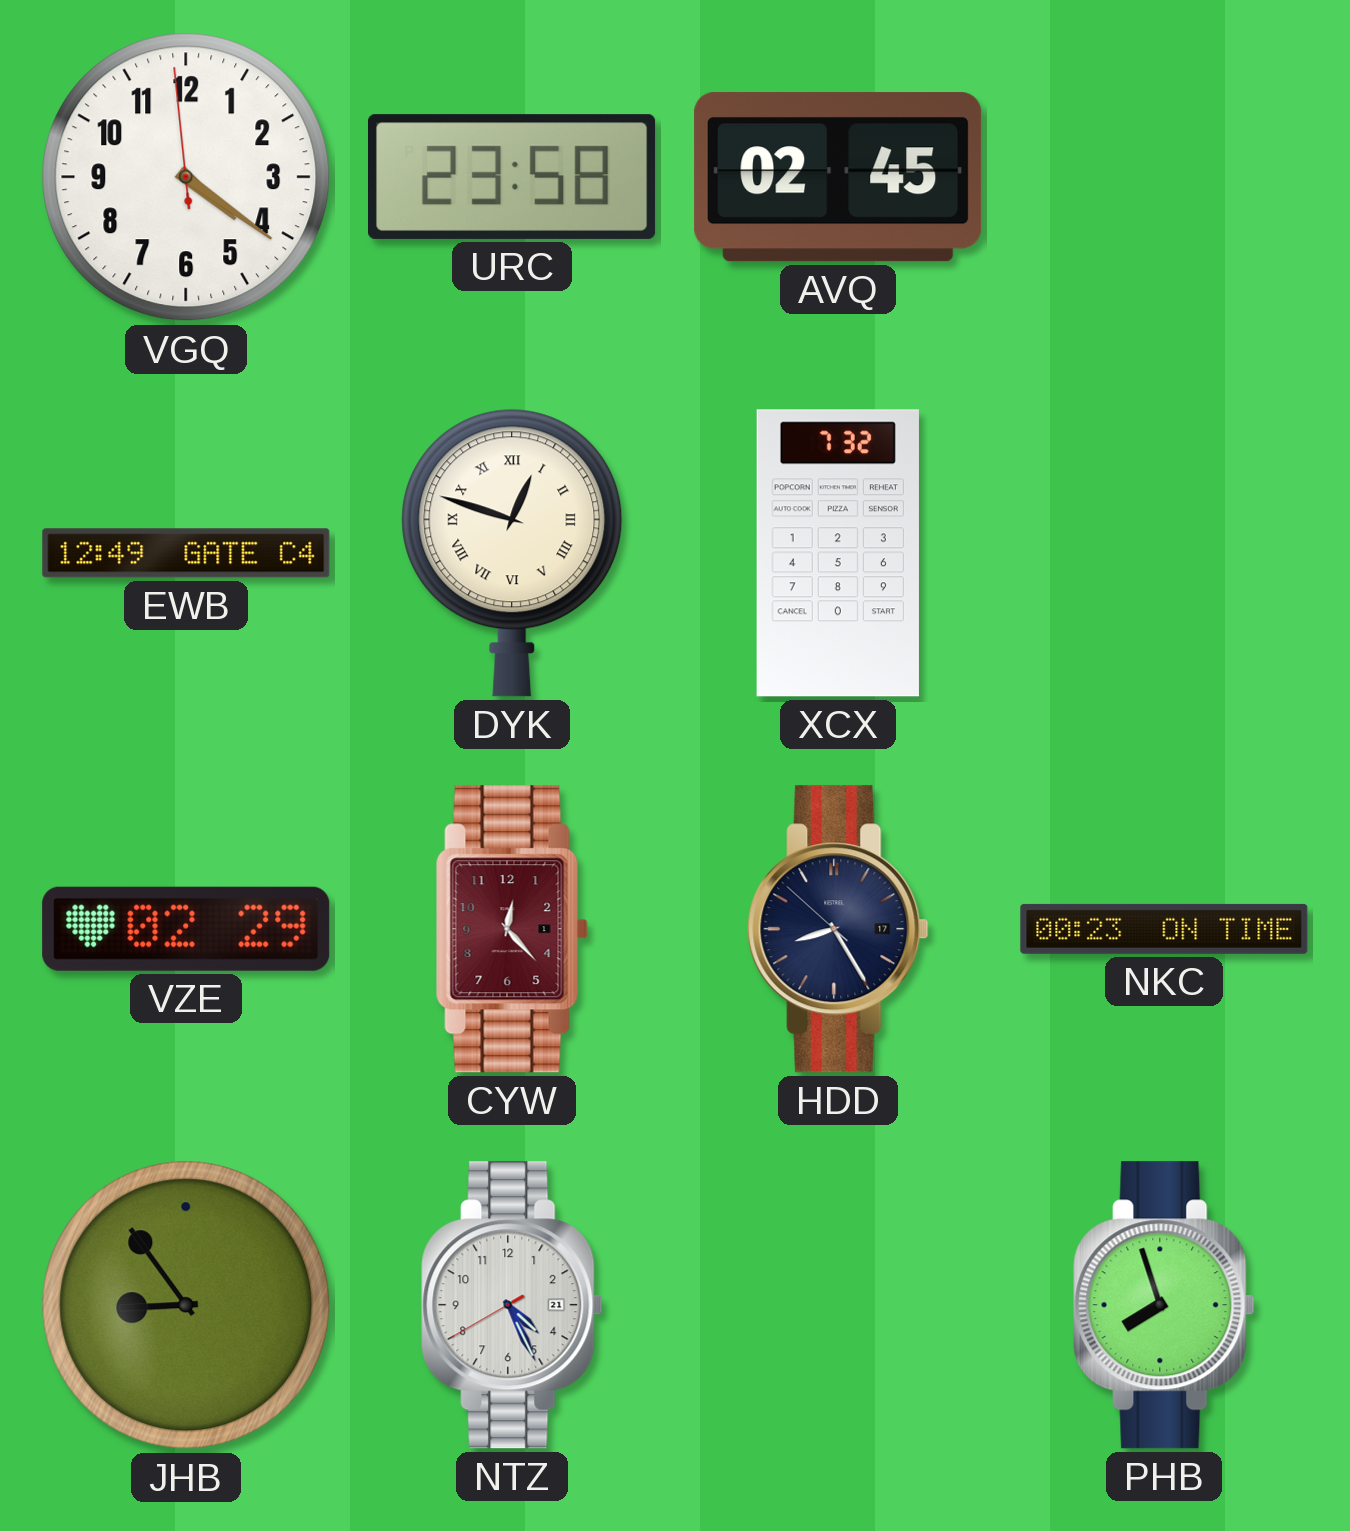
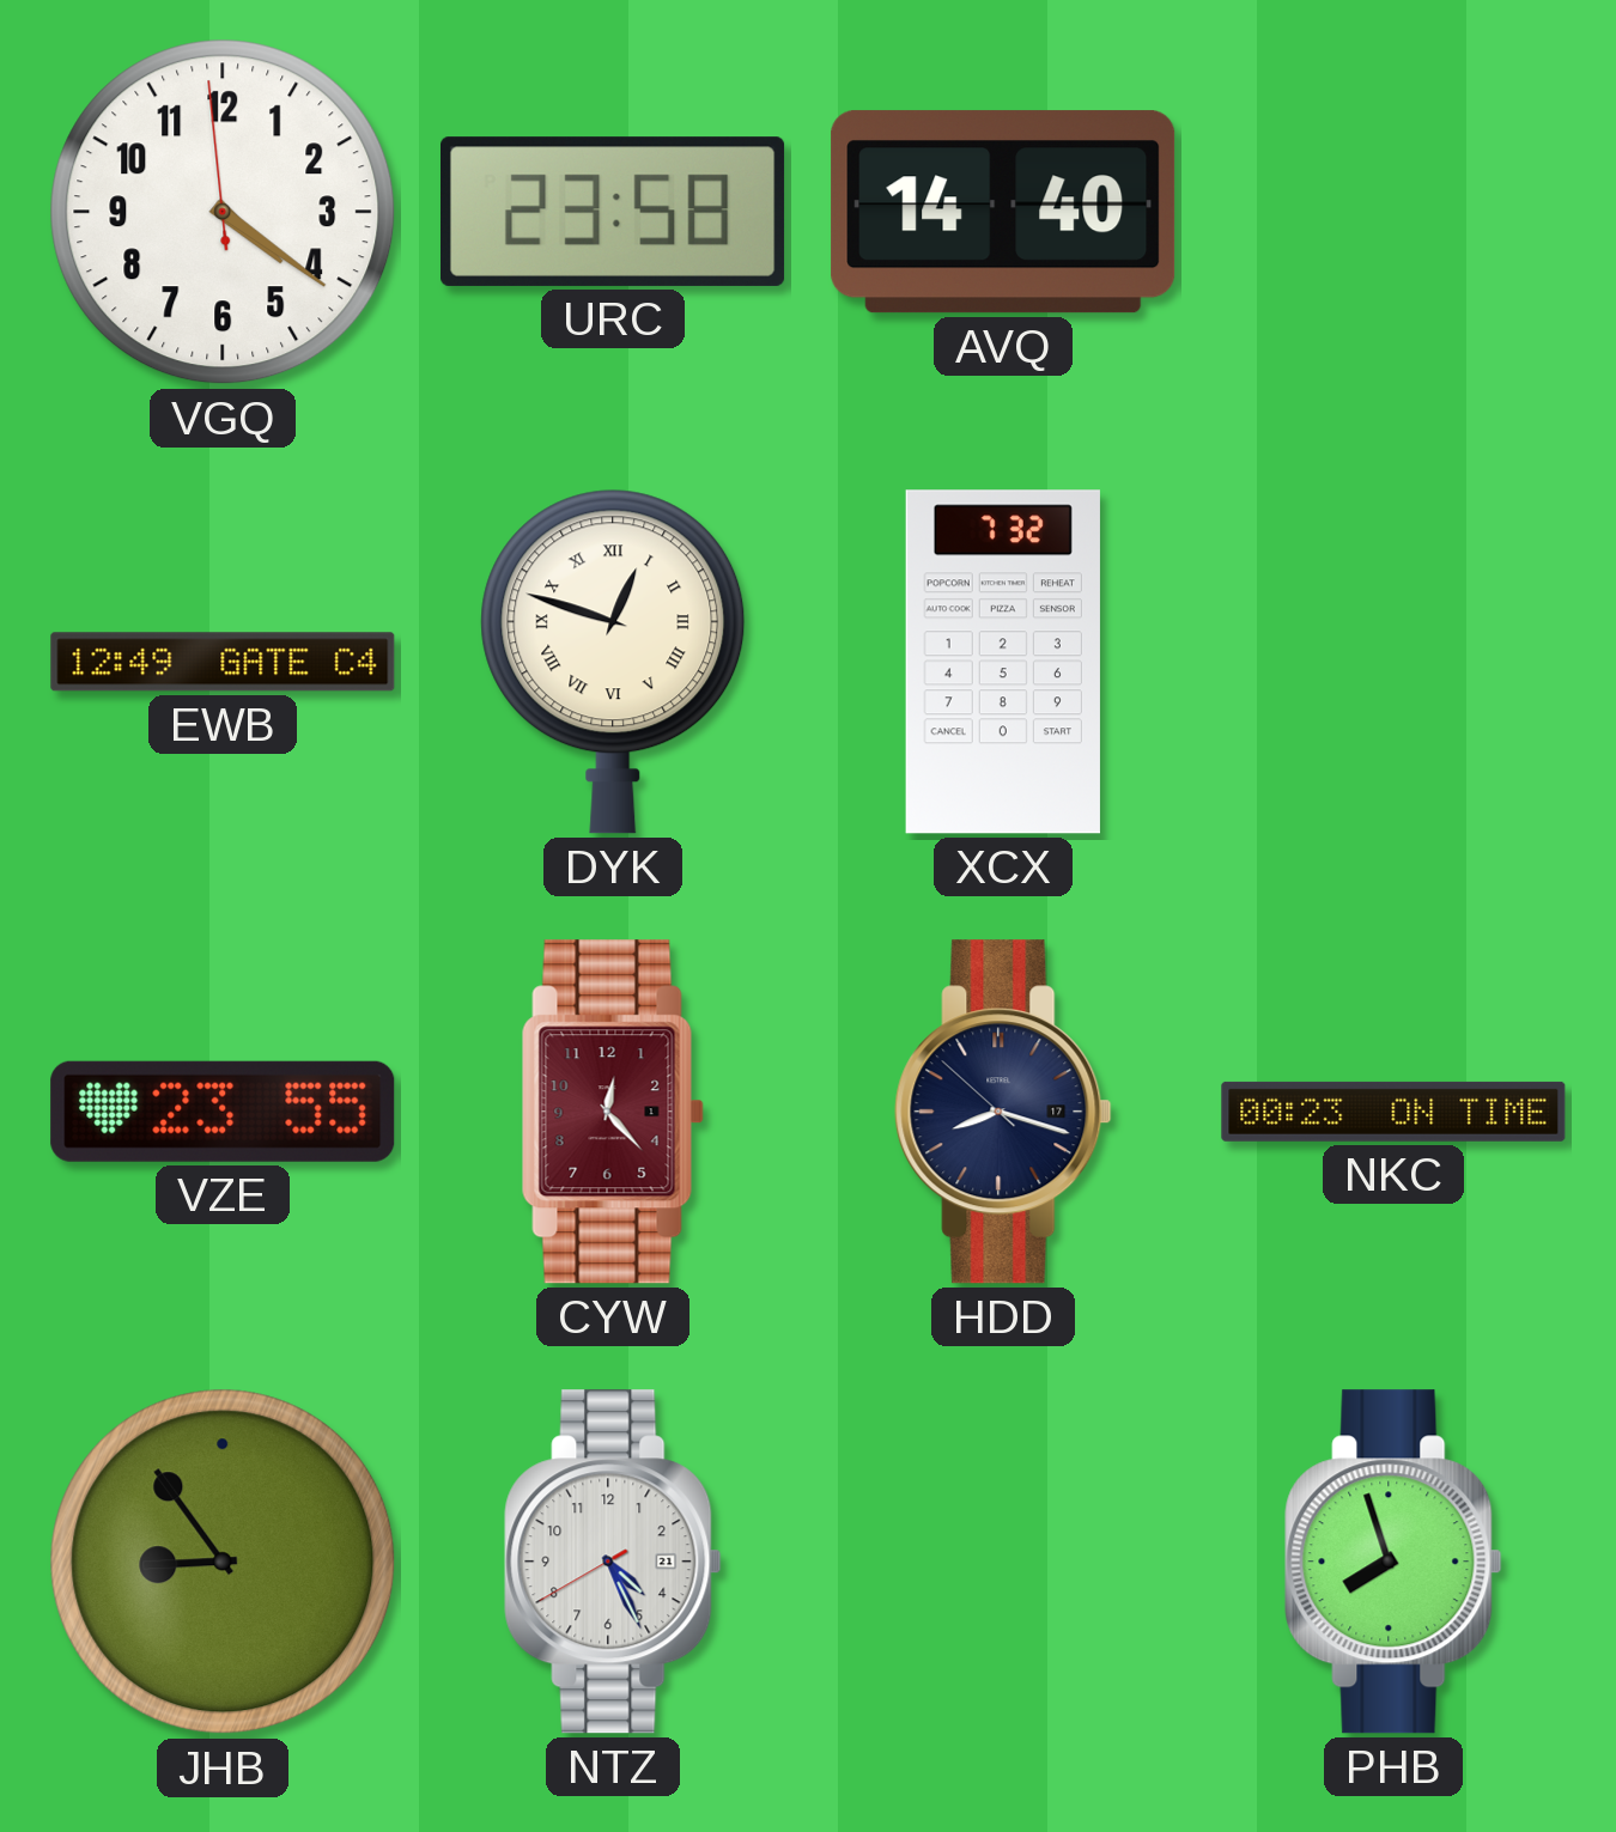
AVQ: 02:45 -> 14:40
VZE: 02:29 -> 23:55
HDD: 8:24 -> 8:17
